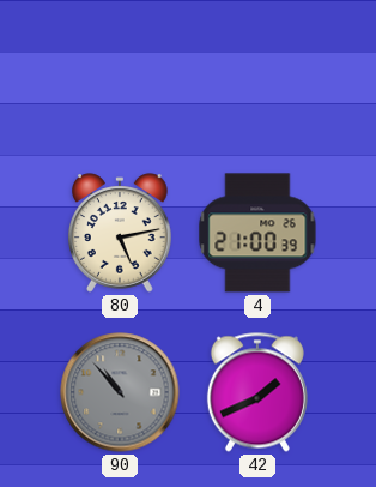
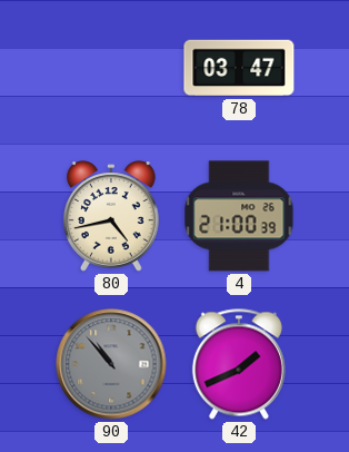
78: none -> 03:47
80: 5:13 -> 4:43
